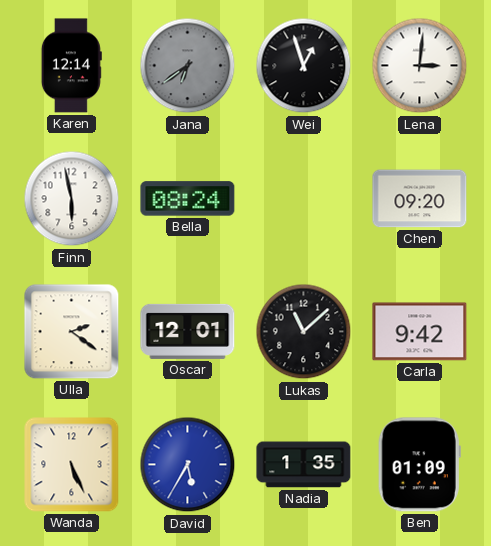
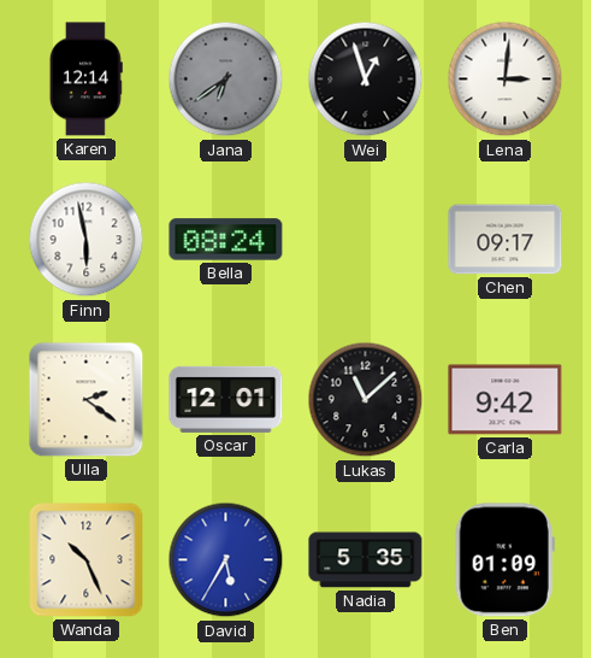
Chen: 09:20 -> 09:17
Wanda: 5:26 -> 10:26
Nadia: 1:35 -> 5:35
